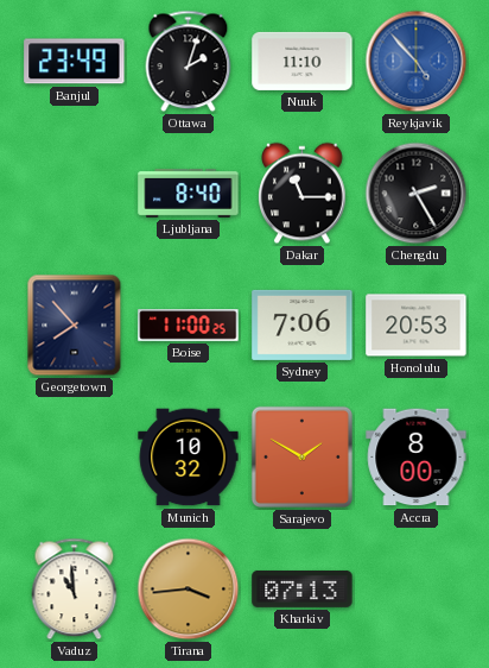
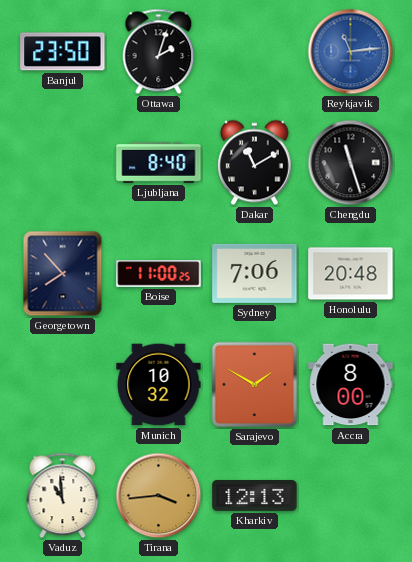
Banjul: 23:49 -> 23:50
Nuuk: 11:10 -> none
Reykjavik: 4:53 -> 11:14
Dakar: 11:15 -> 11:10
Chengdu: 2:25 -> 11:27
Honolulu: 20:53 -> 20:48
Kharkiv: 07:13 -> 12:13
